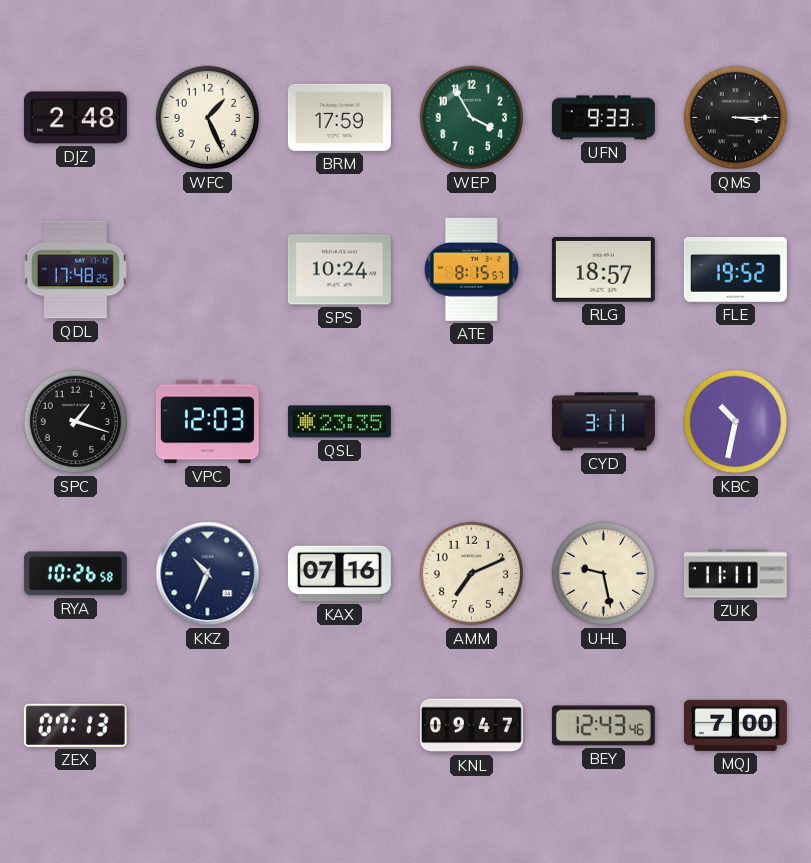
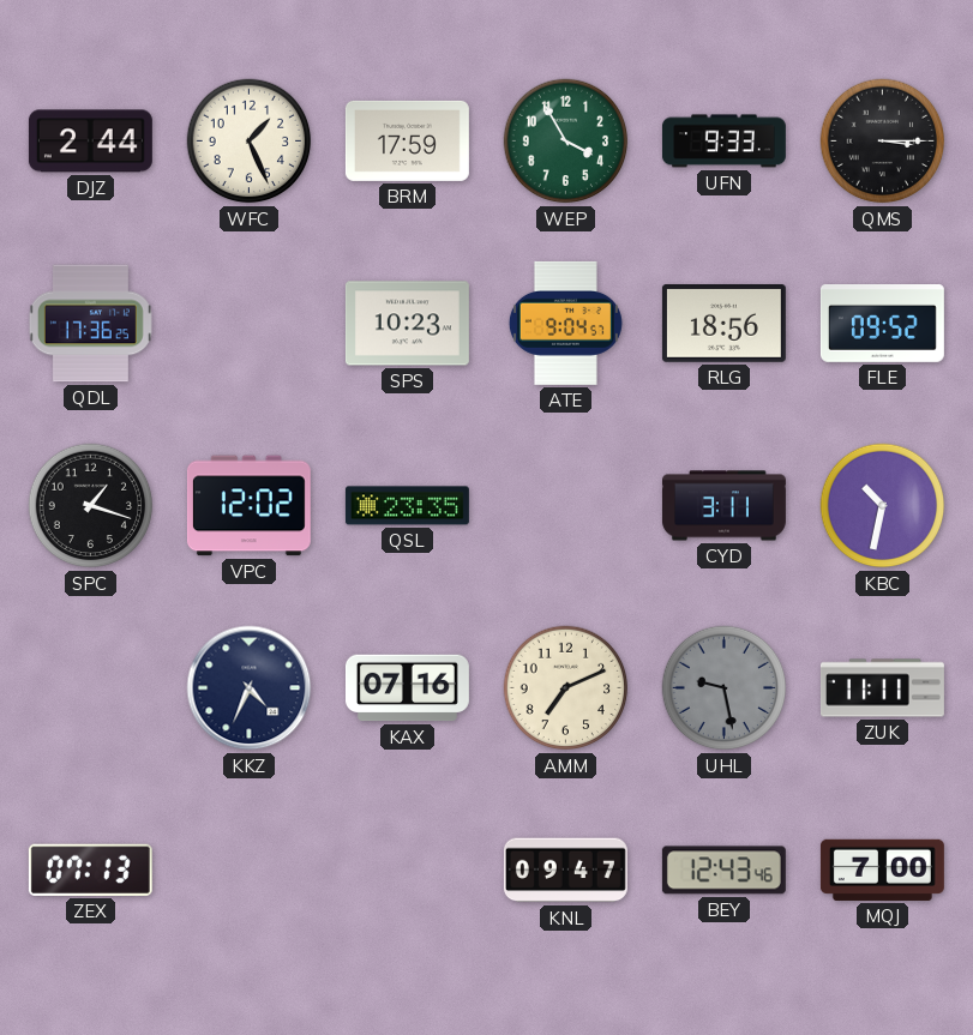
DJZ: 2:48 -> 2:44
QDL: 17:48 -> 17:36
SPS: 10:24 -> 10:23
ATE: 8:15 -> 9:04
RLG: 18:57 -> 18:56
FLE: 19:52 -> 09:52
VPC: 12:03 -> 12:02
RYA: 10:26 -> none
KKZ: 10:34 -> 4:34
UHL dial: cream -> grey
